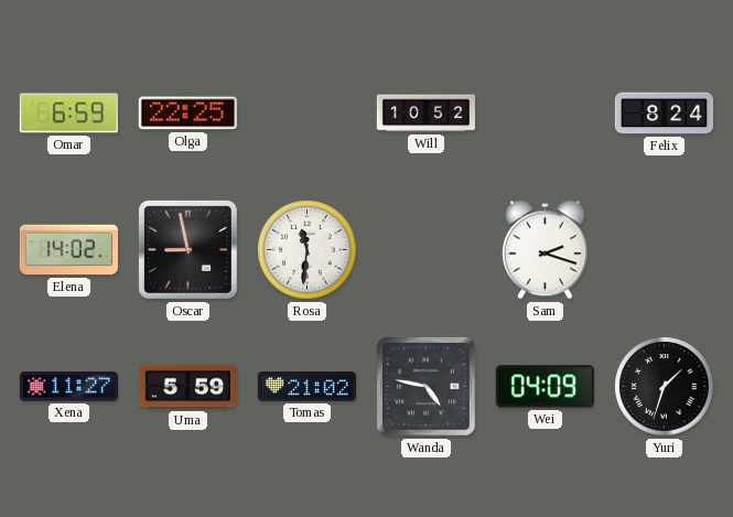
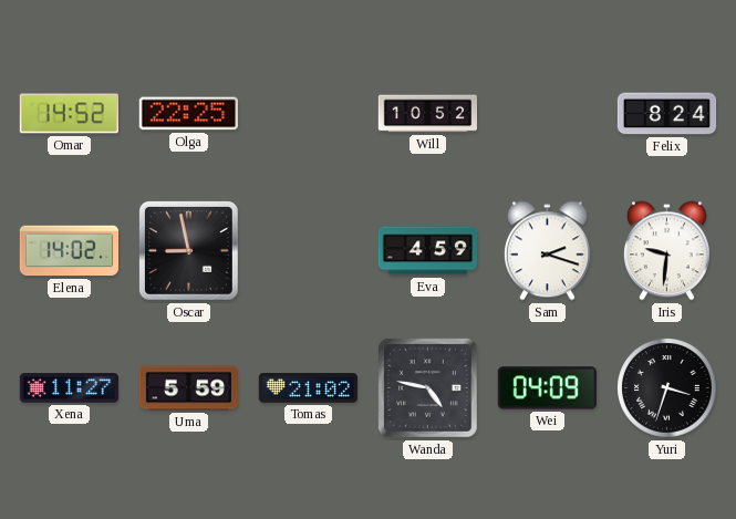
Omar: 6:59 -> 14:52
Rosa: 11:31 -> none
Eva: none -> 4:59
Iris: none -> 9:31
Yuri: 1:33 -> 3:33
